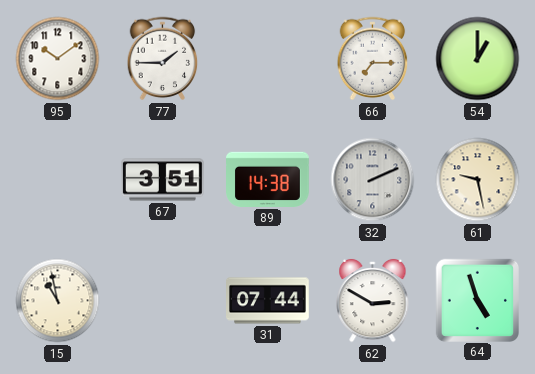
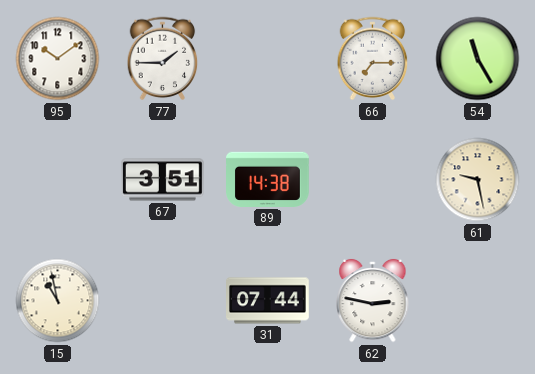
54: 1:00 -> 11:25
32: 2:11 -> none
62: 2:50 -> 2:47
64: 4:57 -> none
